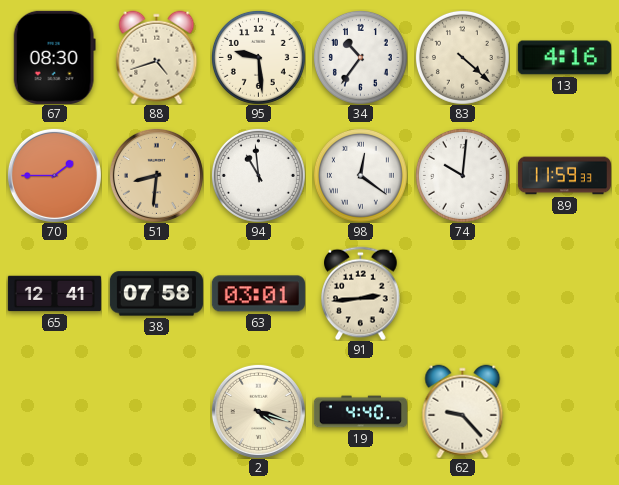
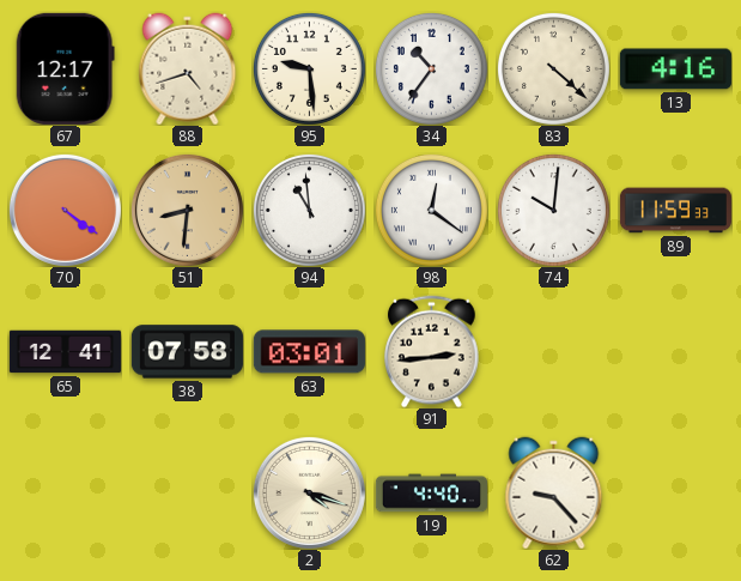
67: 08:30 -> 12:17
70: 1:45 -> 4:21
